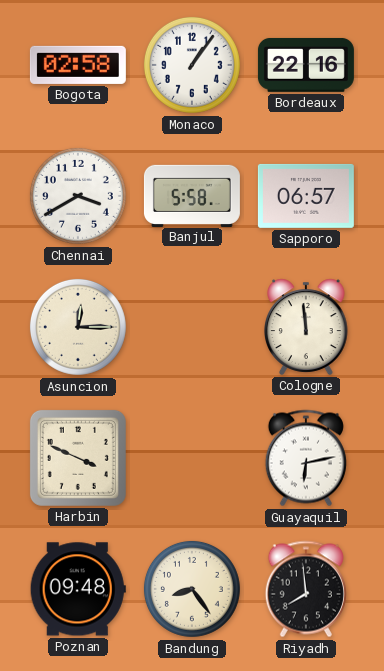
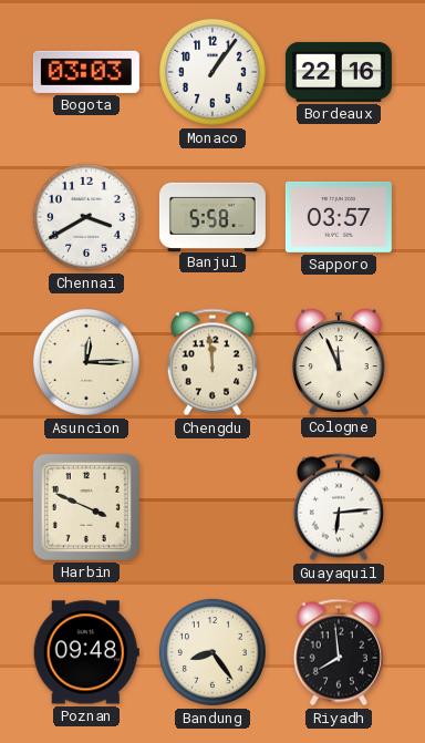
Bogota: 02:58 -> 03:03
Sapporo: 06:57 -> 03:57
Chengdu: none -> 11:59
Cologne: 11:59 -> 11:56
Guayaquil: 6:13 -> 6:14
